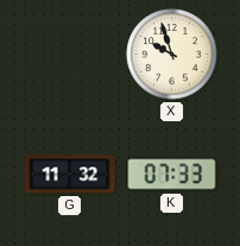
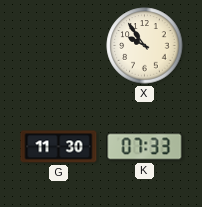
X: 9:57 -> 9:54
G: 11:32 -> 11:30
